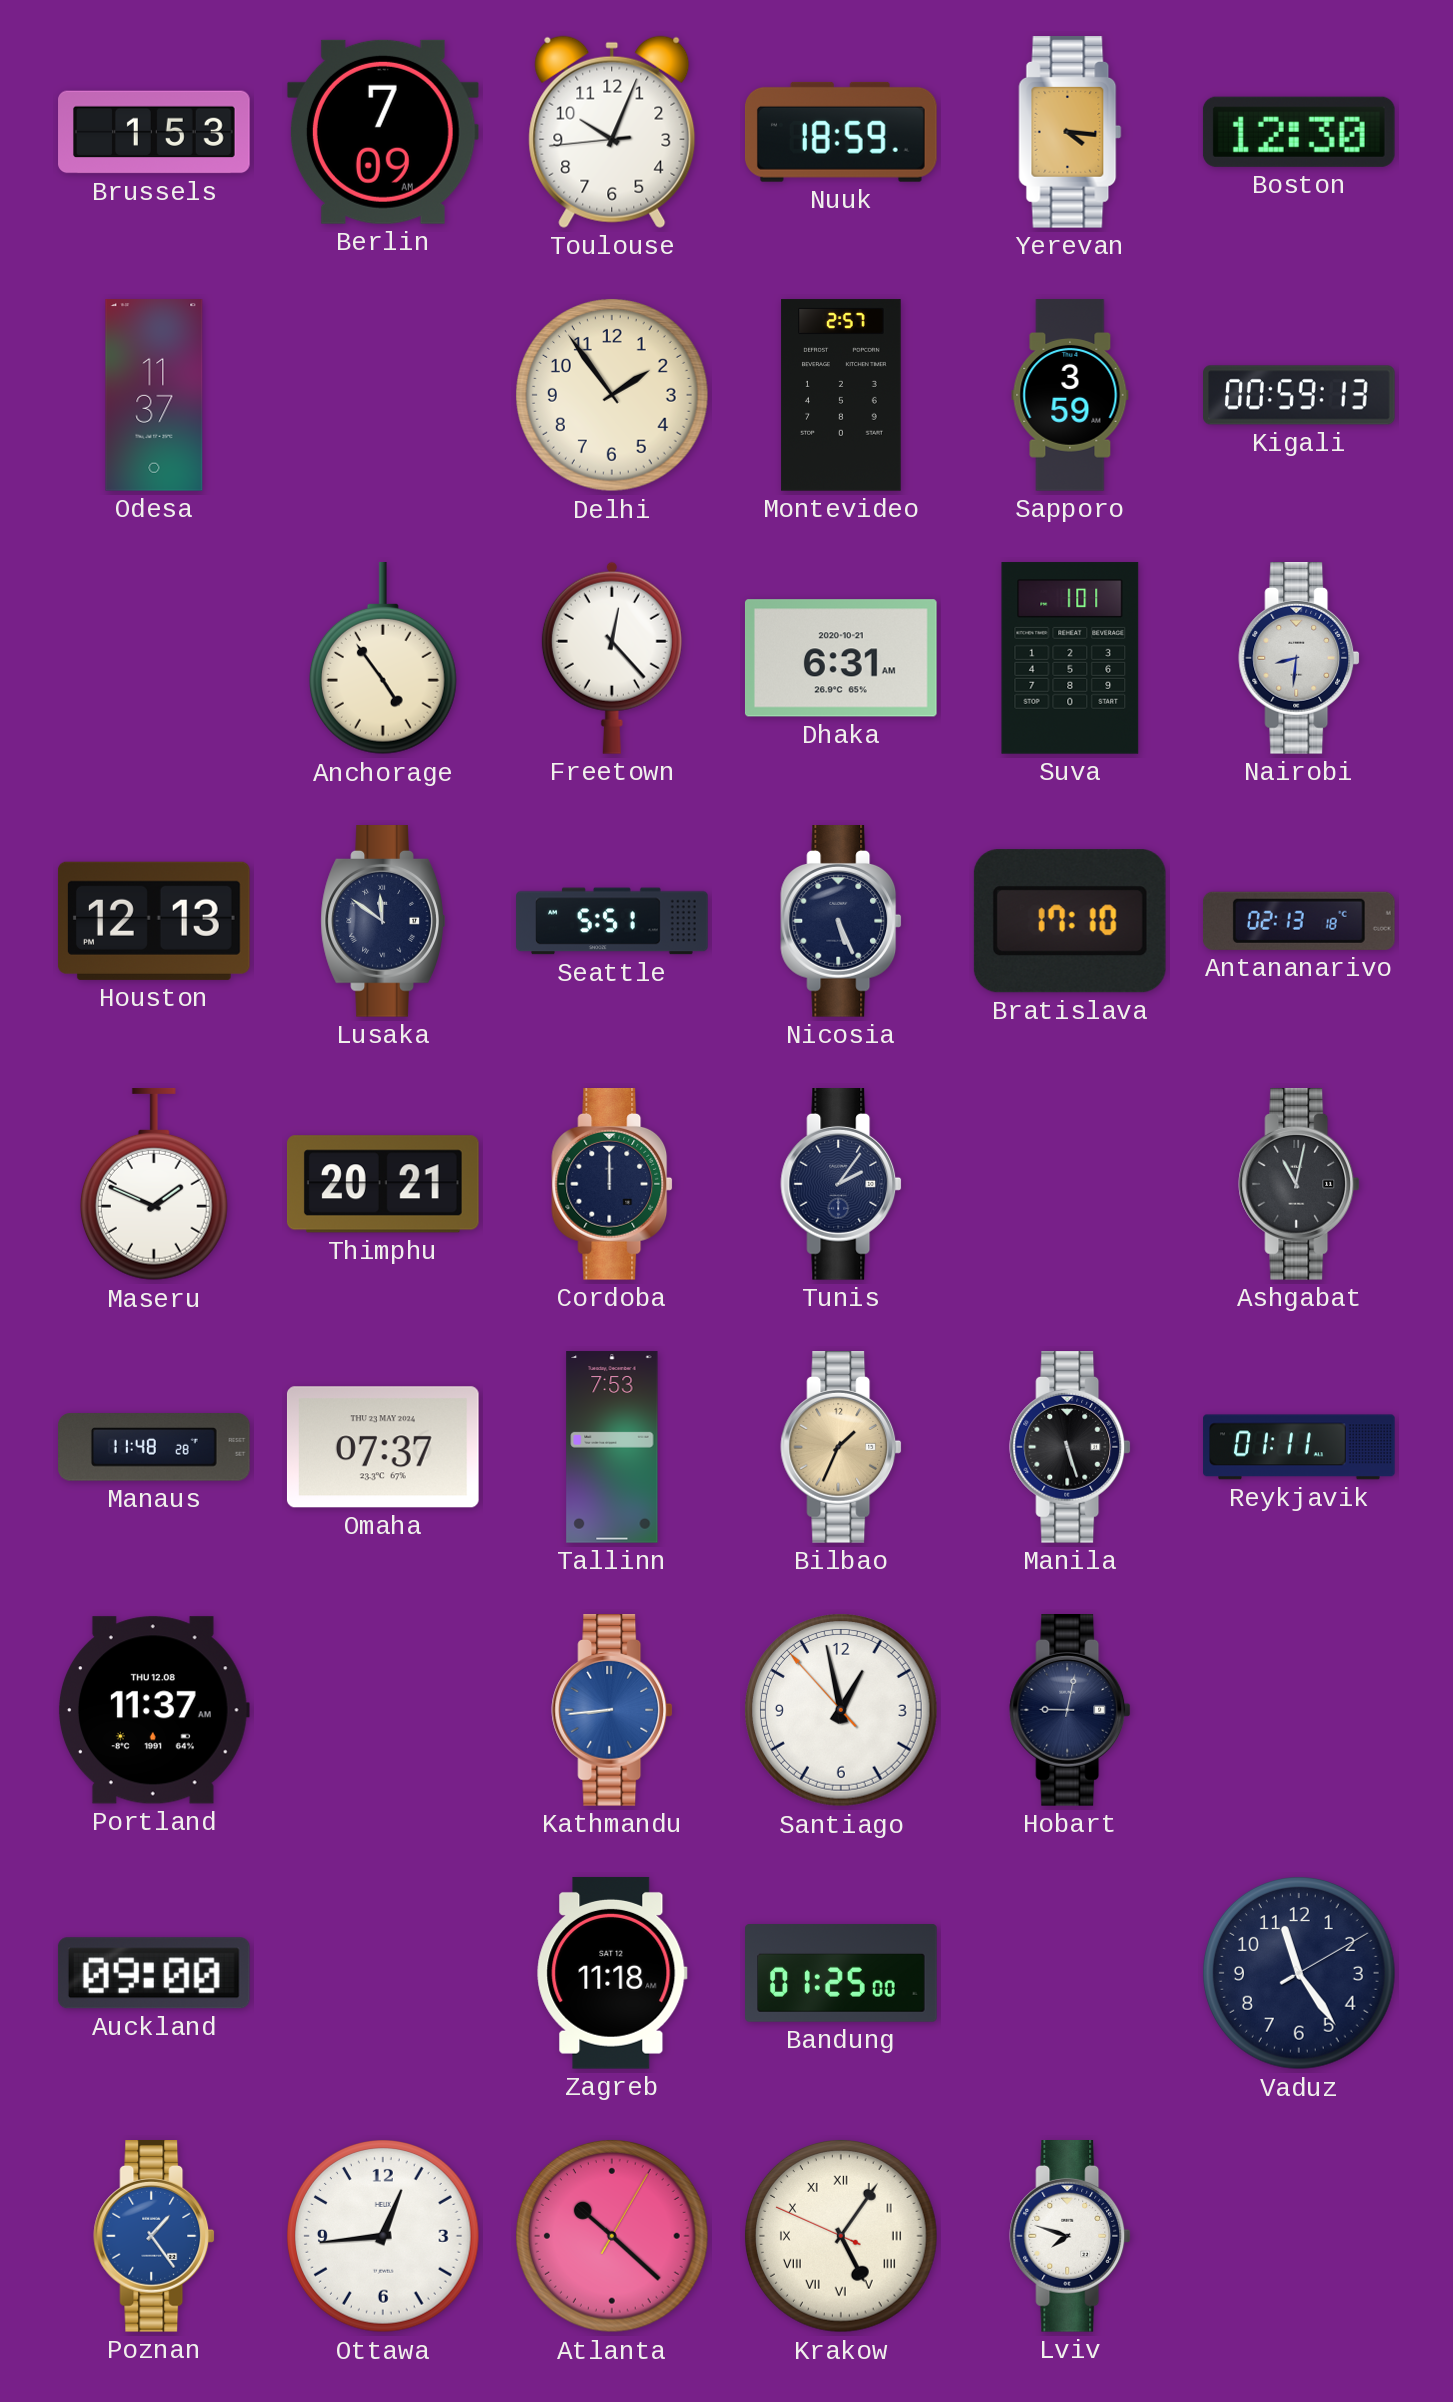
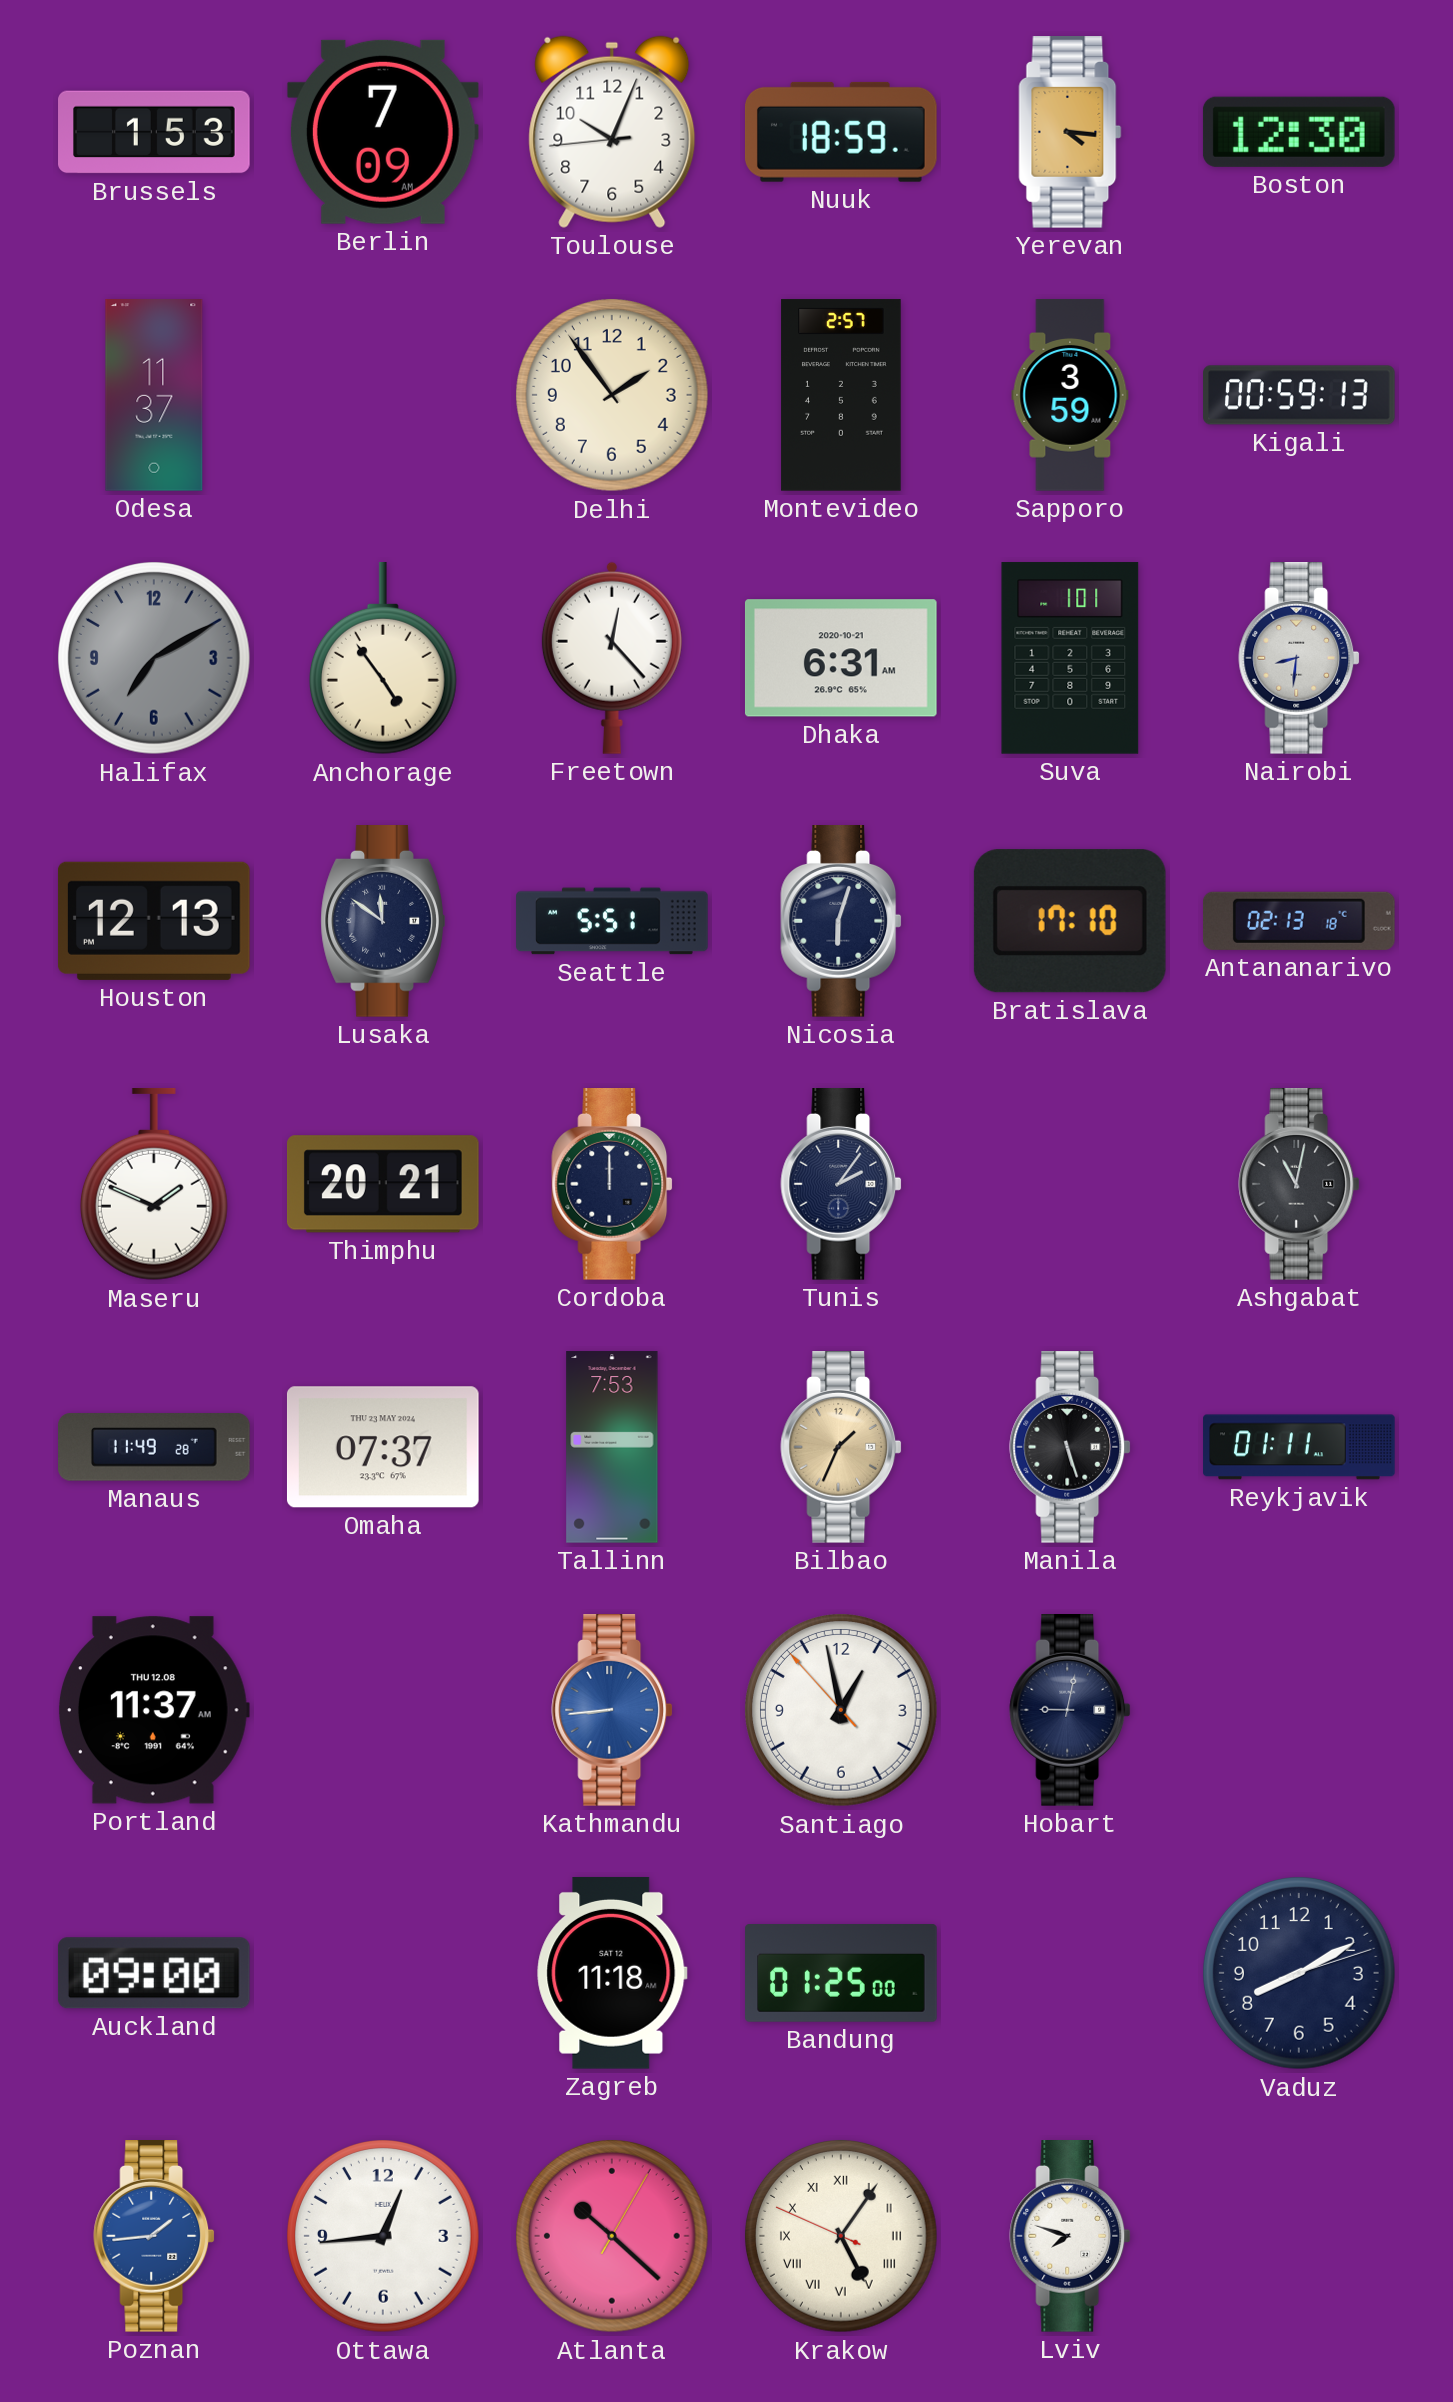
Halifax: none -> 7:10
Nicosia: 5:26 -> 6:03
Manaus: 11:48 -> 11:49
Vaduz: 11:24 -> 8:10
Poznan: 1:24 -> 1:44
